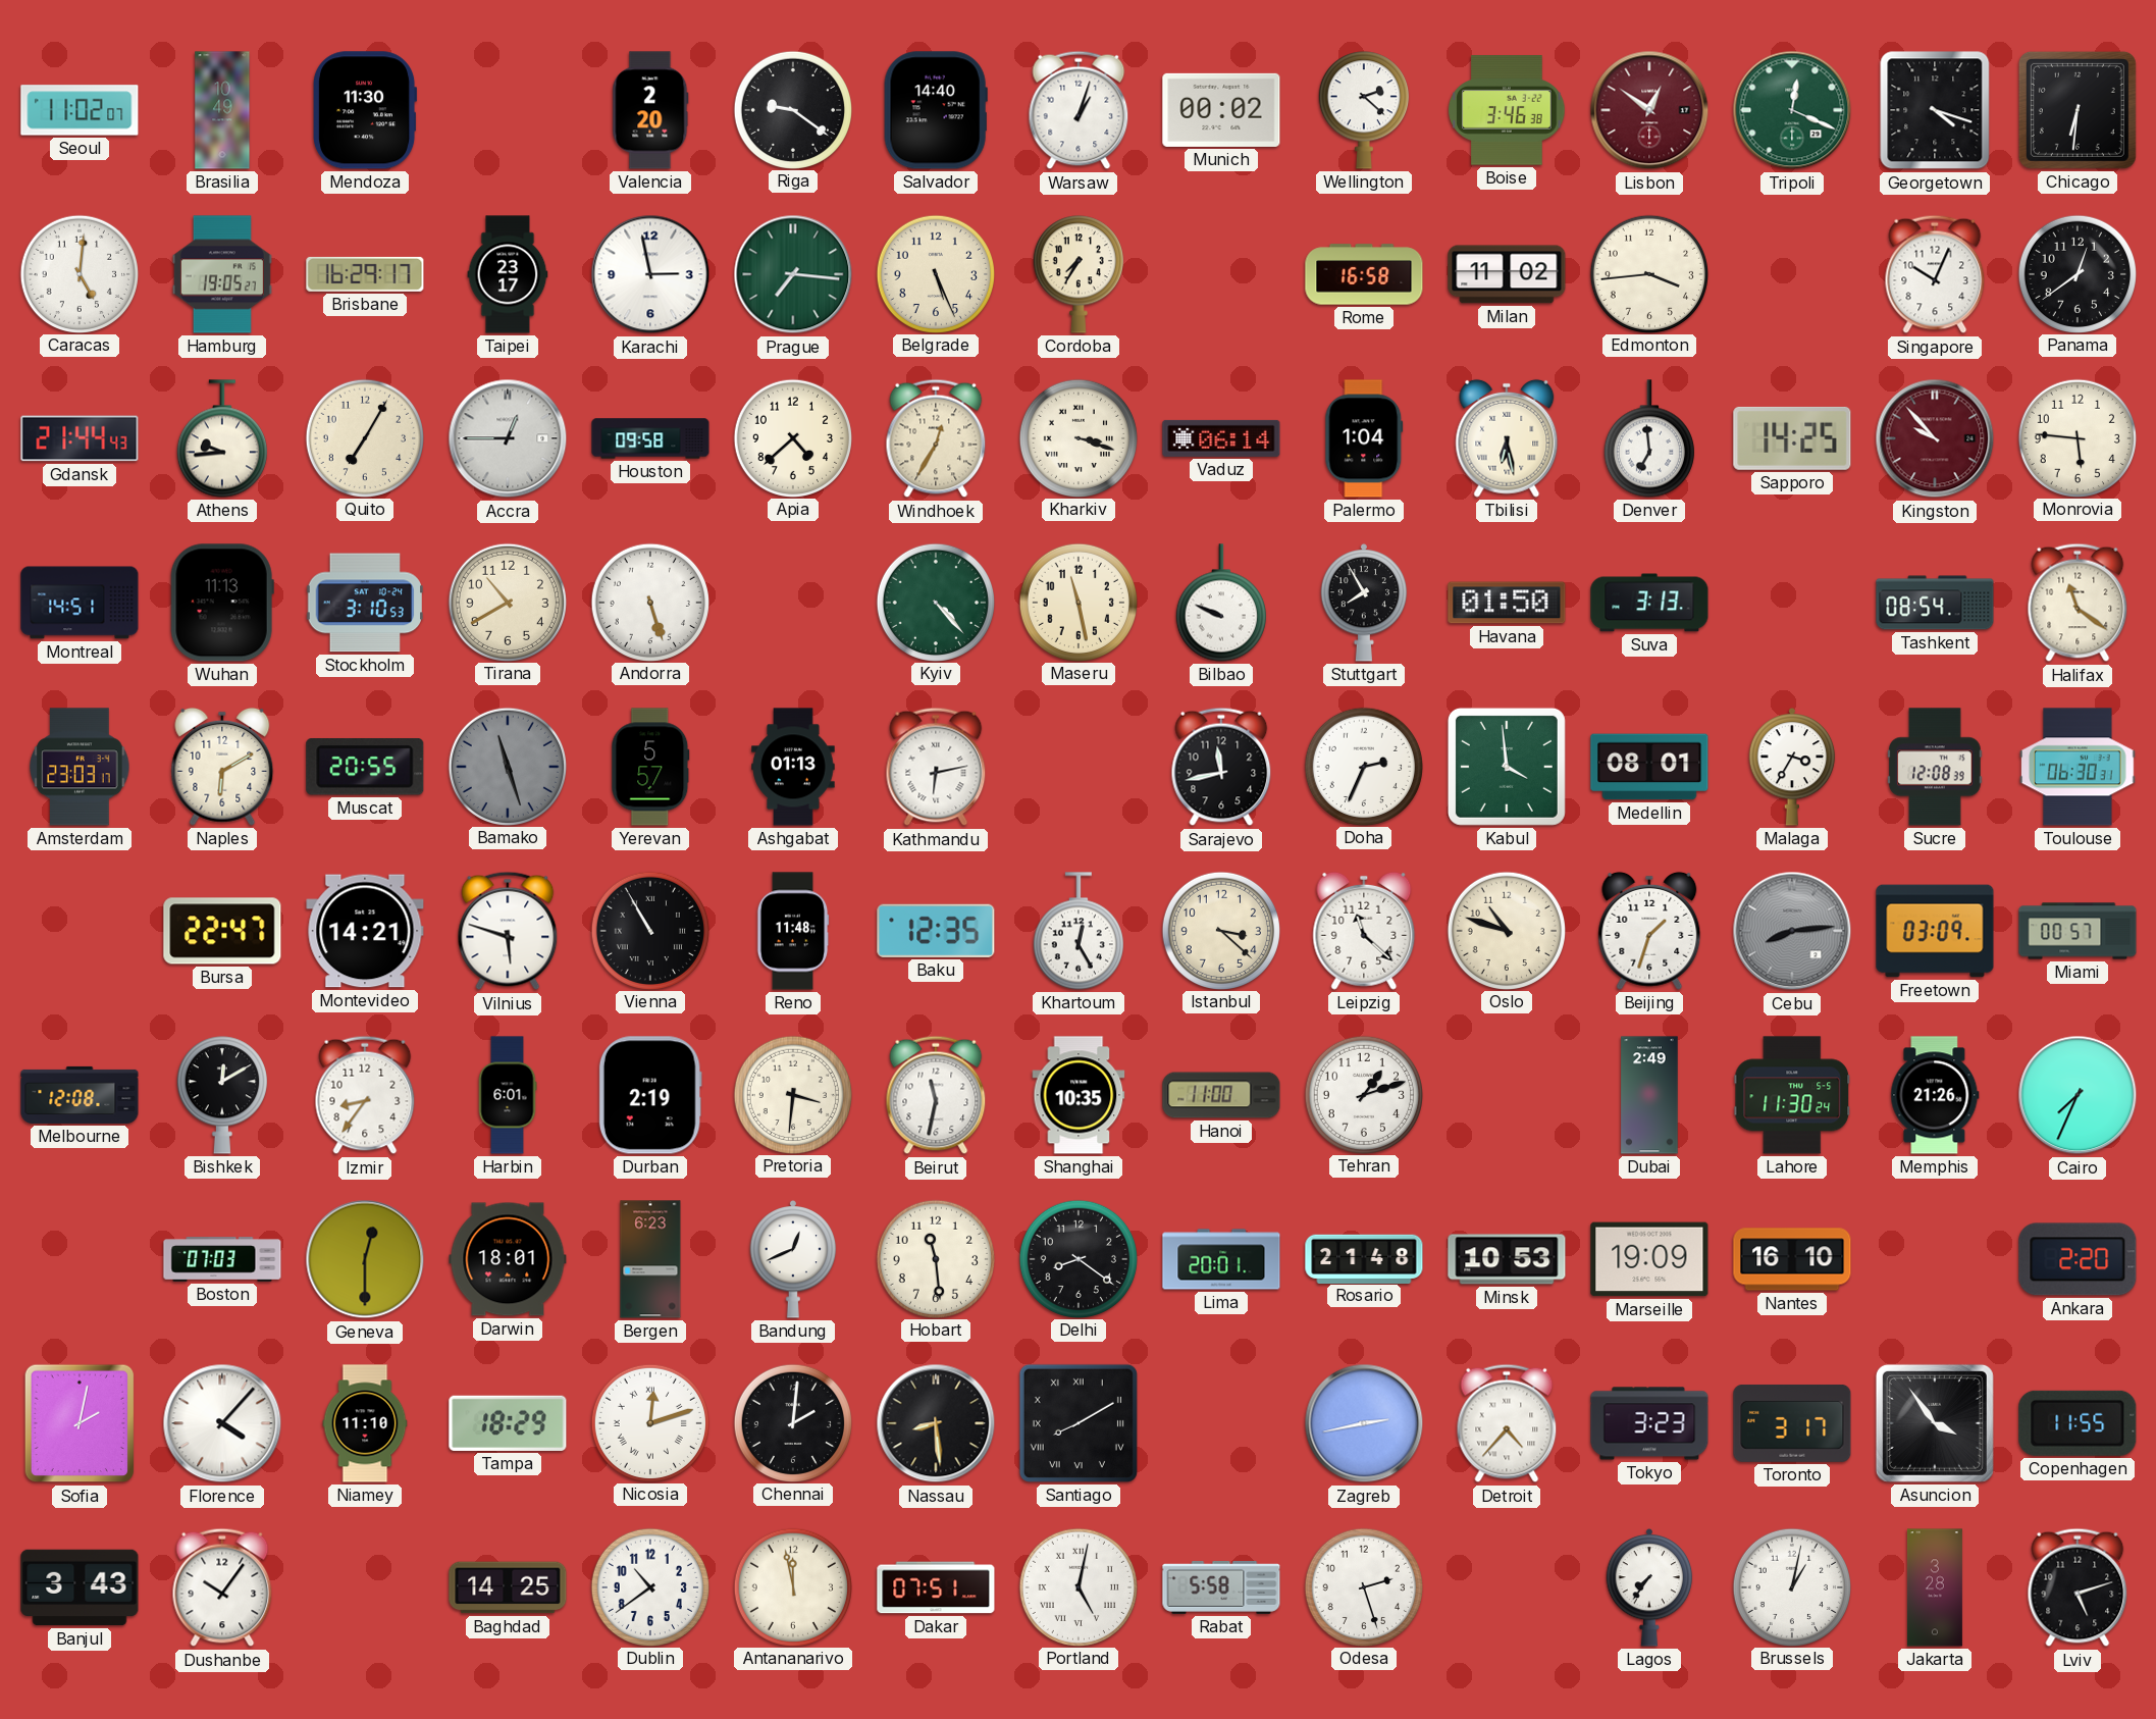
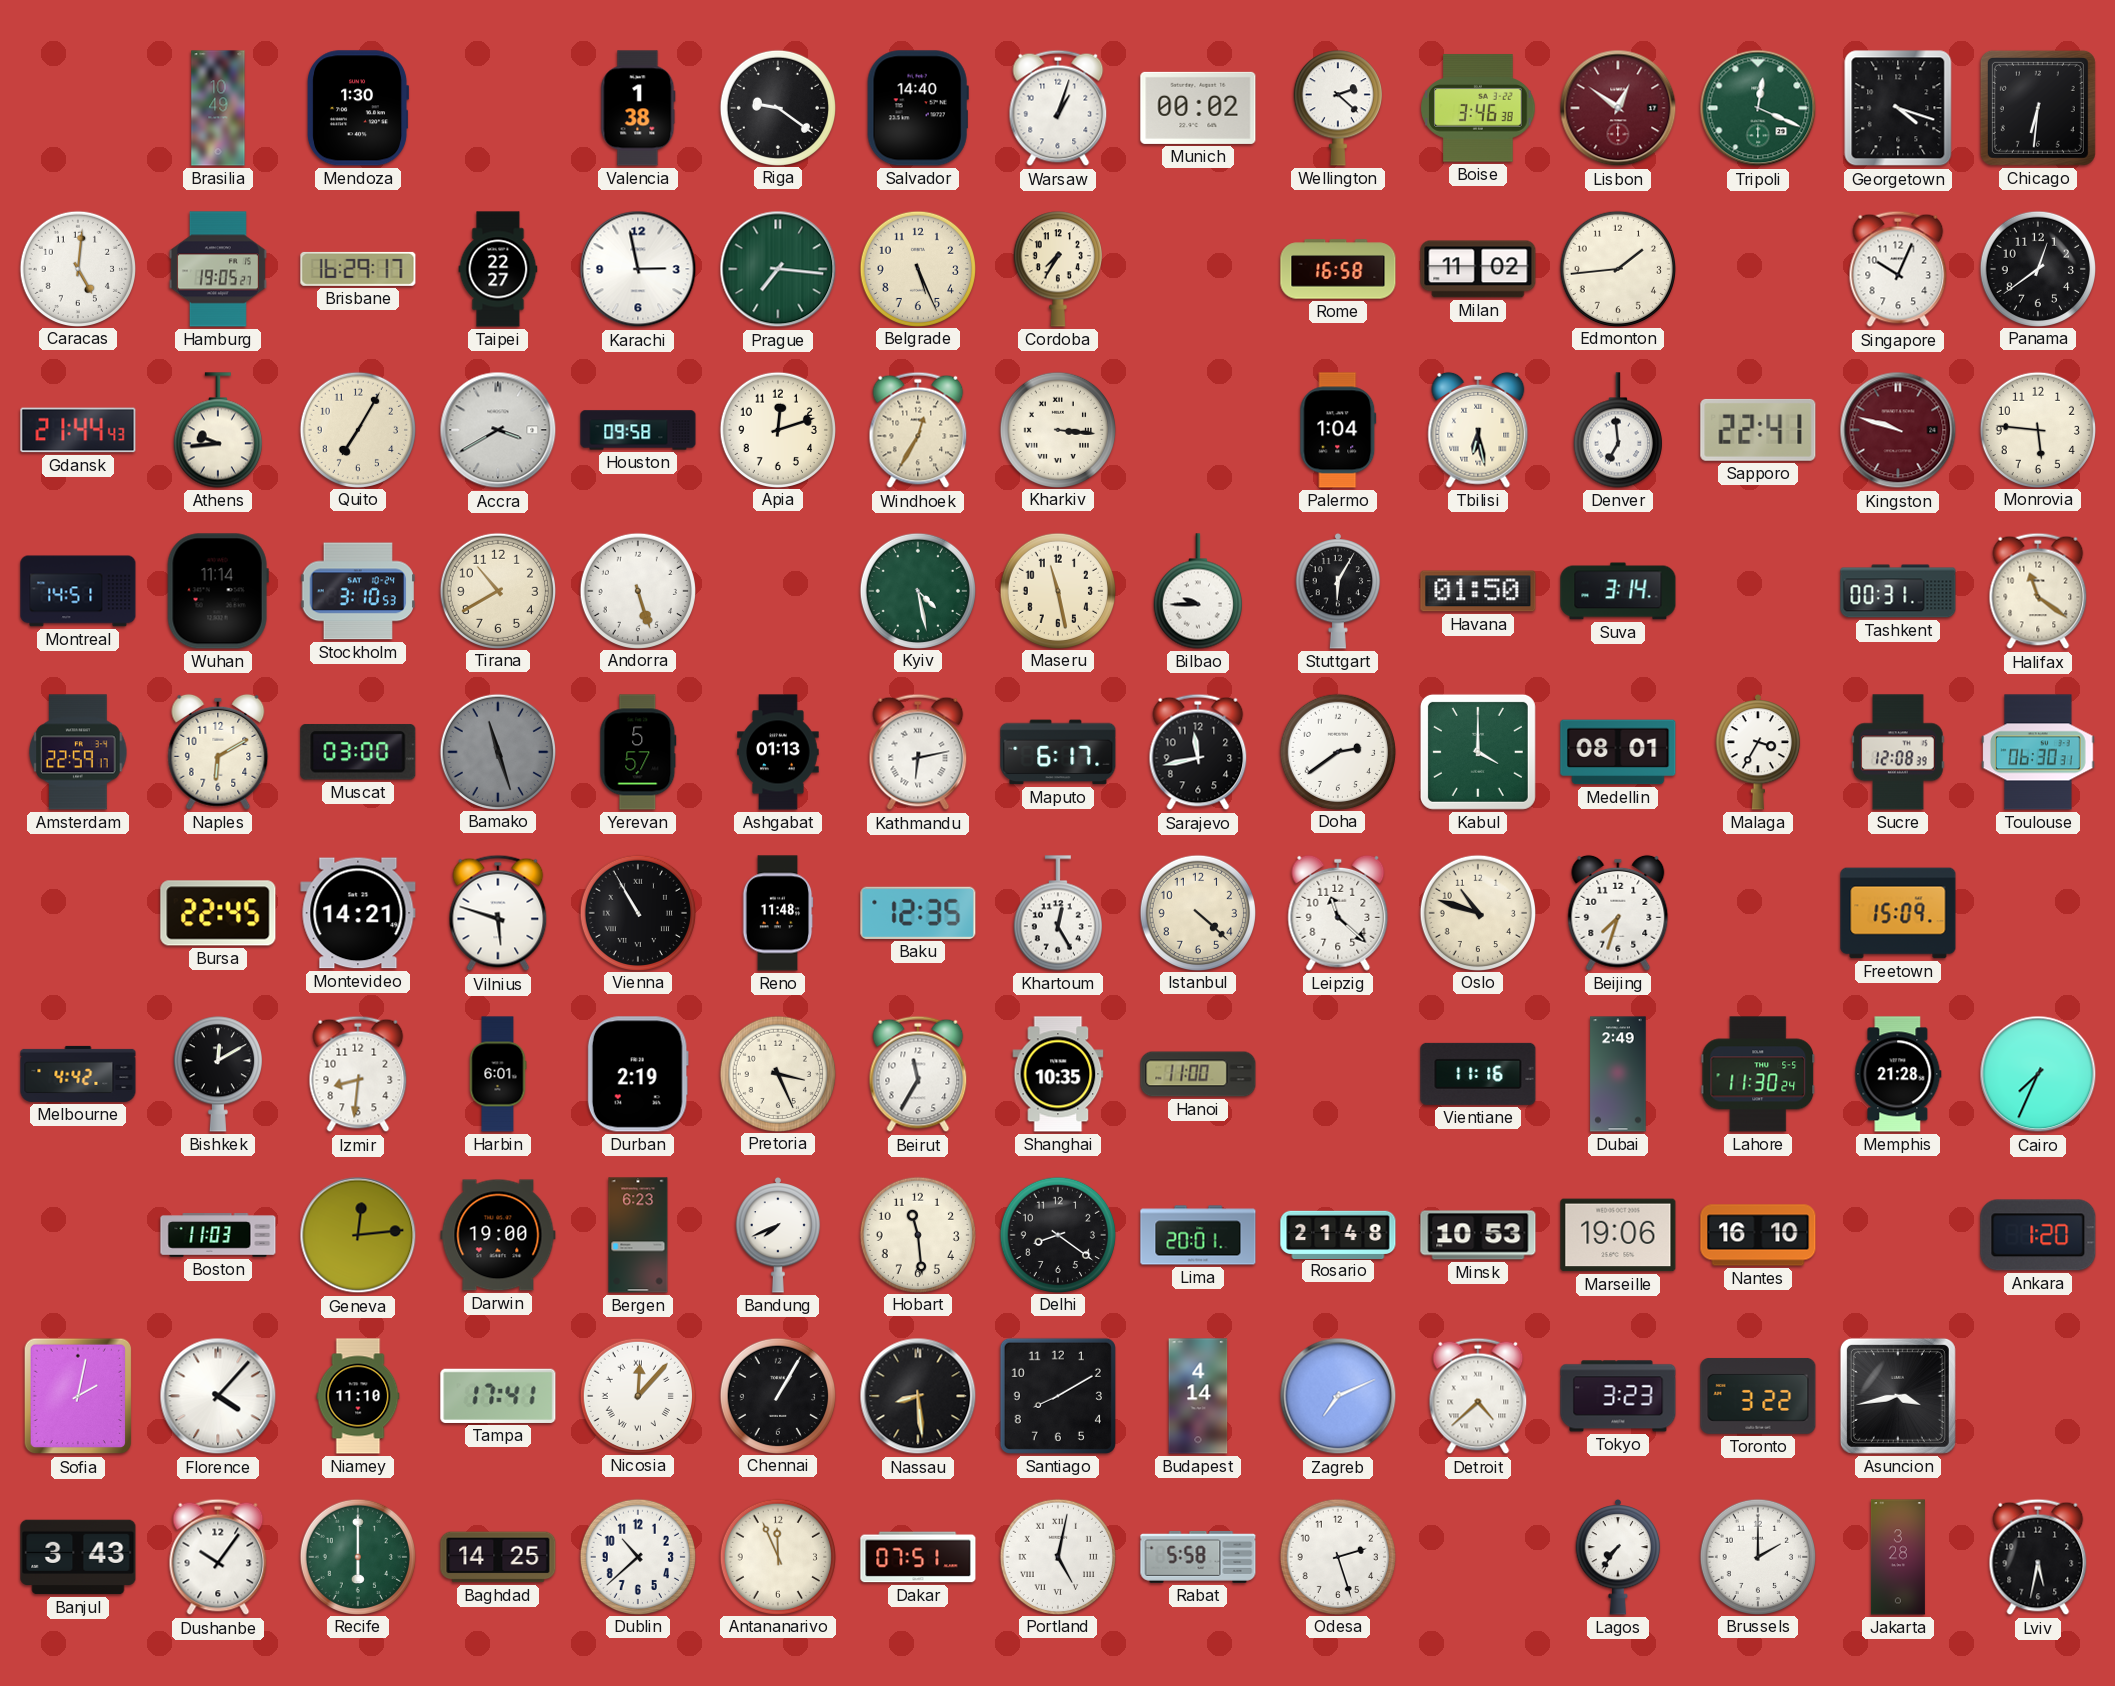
Seoul: 11:02 -> none
Mendoza: 11:30 -> 1:30
Valencia: 2:20 -> 1:38
Taipei: 23:17 -> 22:27
Edmonton: 3:44 -> 1:44
Accra: 12:45 -> 3:40
Apia: 4:38 -> 12:12
Kharkiv: 3:18 -> 3:16
Vaduz: 06:14 -> none
Sapporo: 14:25 -> 22:41
Kingston: 9:53 -> 9:48
Wuhan: 11:13 -> 11:14
Kyiv: 4:23 -> 4:28
Bilbao: 9:49 -> 9:45
Stuttgart: 7:55 -> 6:05
Suva: 3:13 -> 3:14
Tashkent: 08:54 -> 00:31
Amsterdam: 23:03 -> 22:59
Muscat: 20:55 -> 03:00
Maputo: none -> 6:17
Doha: 2:34 -> 2:39
Kabul: 3:59 -> 4:00
Bursa: 22:47 -> 22:45
Istanbul: 3:22 -> 4:22
Beijing: 1:33 -> 7:33
Cebu: 8:14 -> none
Freetown: 03:09 -> 15:09
Miami: 00:57 -> none
Melbourne: 12:08 -> 4:42
Izmir: 8:36 -> 8:31
Pretoria: 3:31 -> 3:26
Beirut: 11:32 -> 11:35
Tehran: 1:12 -> none
Vientiane: none -> 11:16
Memphis: 21:26 -> 21:28
Boston: 07:03 -> 11:03
Geneva: 12:30 -> 12:14
Darwin: 18:01 -> 19:00
Bandung: 12:41 -> 7:41
Marseille: 19:09 -> 19:06
Ankara: 2:20 -> 1:20
Tampa: 18:29 -> 17:41
Nicosia: 12:12 -> 12:07
Chennai: 2:01 -> 1:05
Santiago numerals: Roman -> Arabic
Budapest: none -> 4:14
Zagreb: 2:43 -> 7:11
Detroit: 4:37 -> 4:38
Toronto: 3:17 -> 3:22
Asuncion: 3:54 -> 3:43
Copenhagen: 11:55 -> none
Recife: none -> 6:00
Dublin: 10:39 -> 10:38
Antananarivo: 11:58 -> 11:56
Brussels: 1:02 -> 2:00
Lviv: 5:12 -> 5:32
